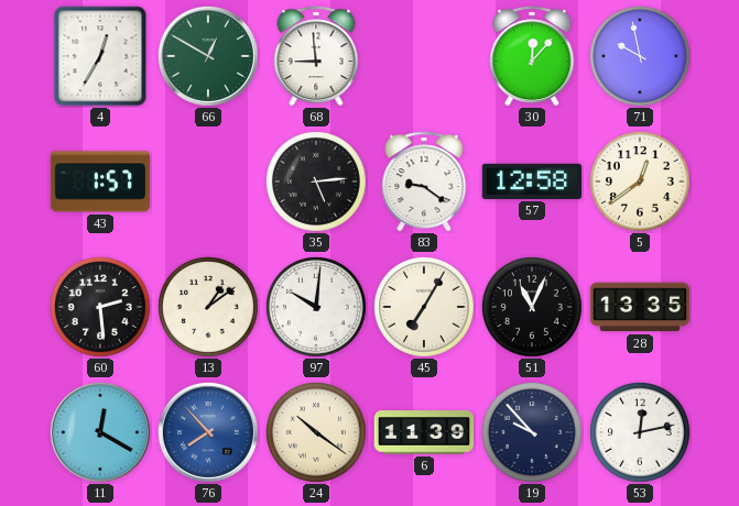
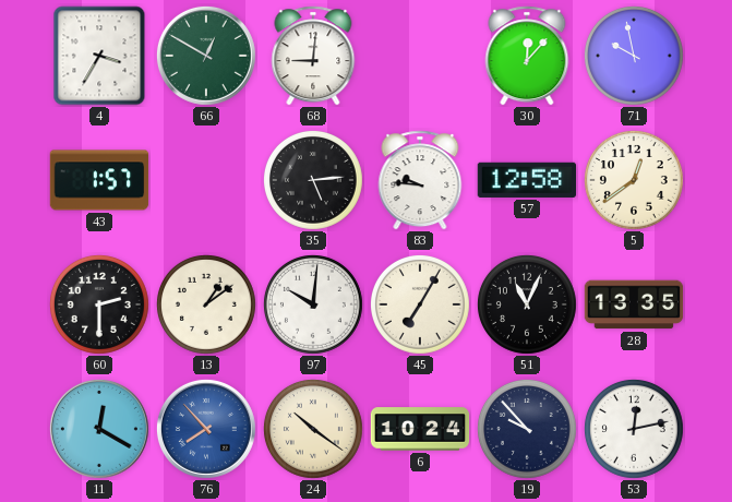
4: 12:35 -> 3:35
68: 8:59 -> 9:01
83: 9:21 -> 9:46
60: 2:29 -> 2:30
6: 11:39 -> 10:24
